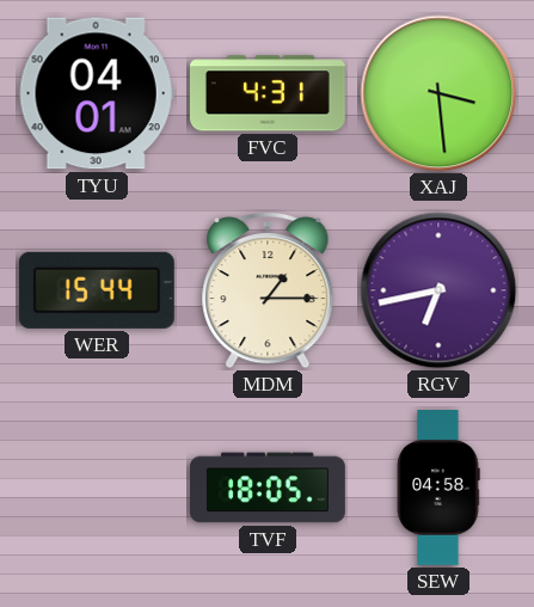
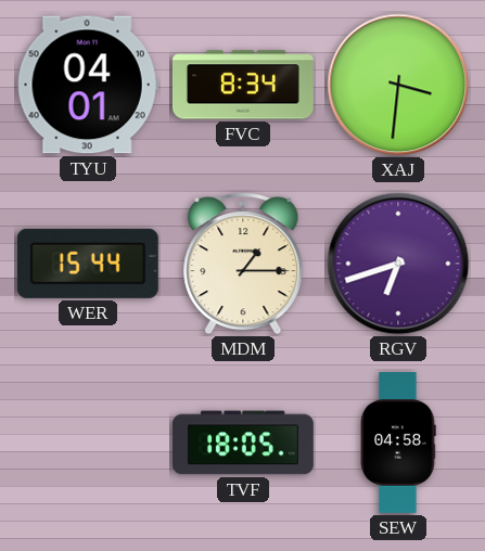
FVC: 4:31 -> 8:34
XAJ: 3:29 -> 3:31
RGV: 6:43 -> 6:42
